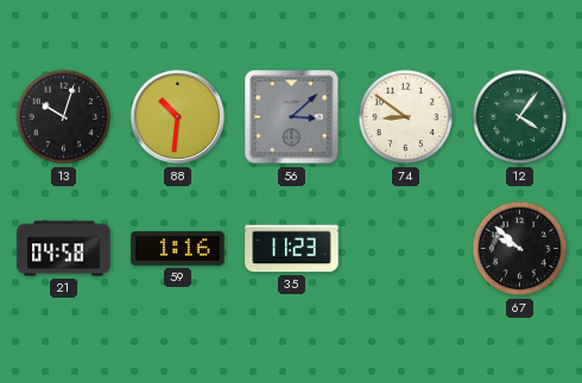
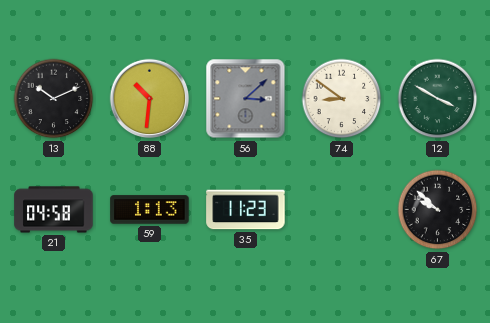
13: 10:03 -> 10:11
12: 4:06 -> 3:50
59: 1:16 -> 1:13
